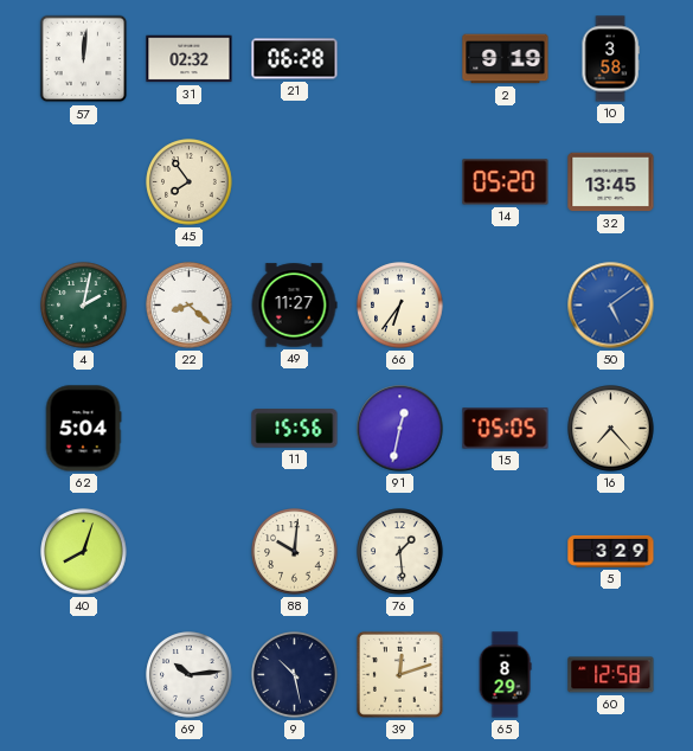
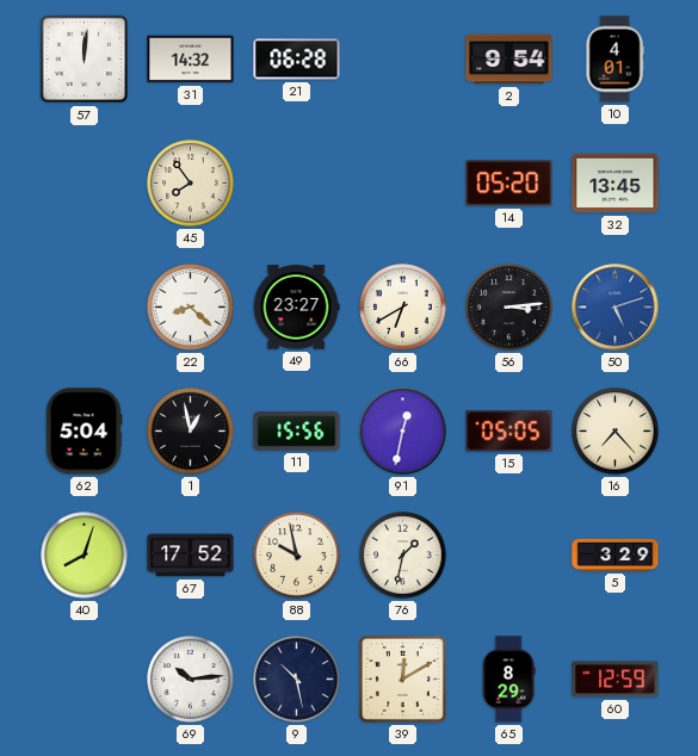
31: 02:32 -> 14:32
2: 9:19 -> 9:54
10: 3:58 -> 4:01
4: 2:02 -> none
49: 11:27 -> 23:27
66: 6:36 -> 6:40
56: none -> 3:14
50: 5:09 -> 5:12
1: none -> 12:58
67: none -> 17:52
88: 10:01 -> 9:58
76: 1:29 -> 1:32
39: 12:12 -> 12:10
60: 12:58 -> 12:59
